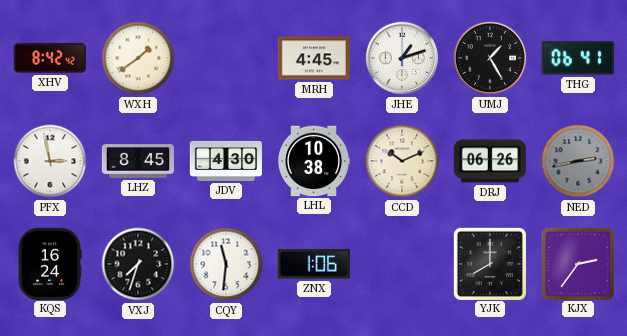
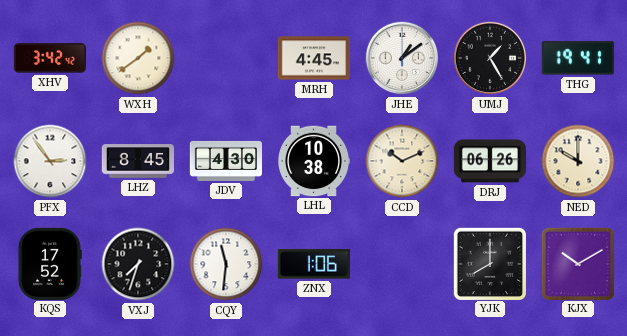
XHV: 8:42 -> 3:42
JHE: 1:12 -> 1:09
THG: 06:41 -> 19:41
PFX: 2:58 -> 2:54
NED: 2:43 -> 10:00
NED dial: grey -> cream
KQS: 16:24 -> 17:52
KJX: 2:36 -> 10:10
